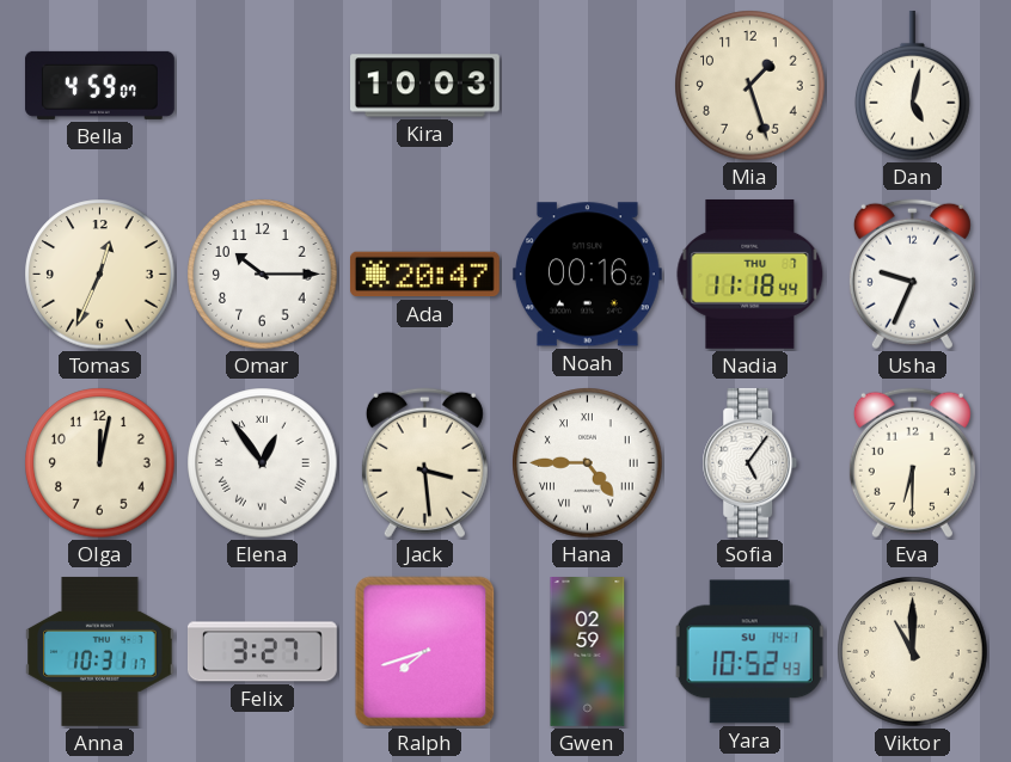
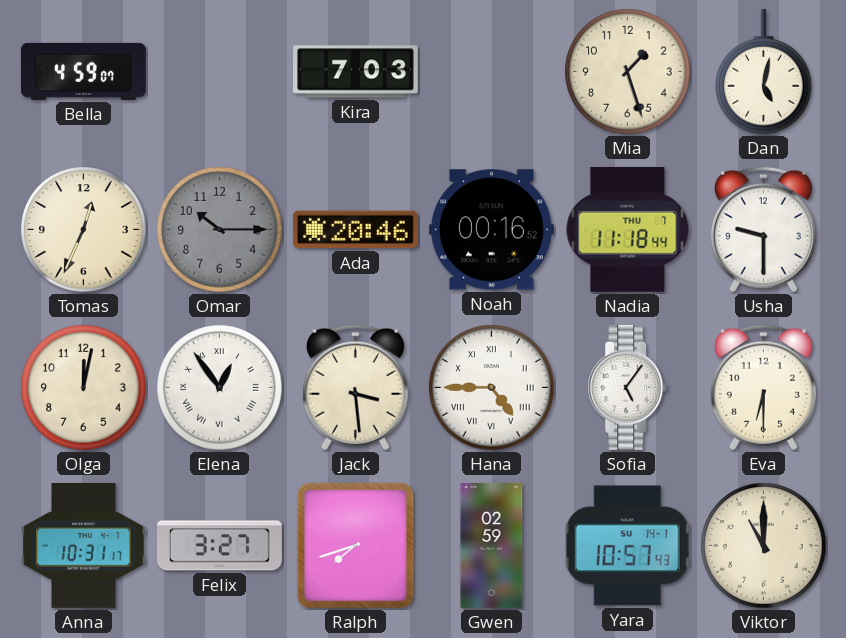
Kira: 10:03 -> 7:03
Omar dial: white -> grey
Ada: 20:47 -> 20:46
Usha: 9:34 -> 9:30
Yara: 10:52 -> 10:57
